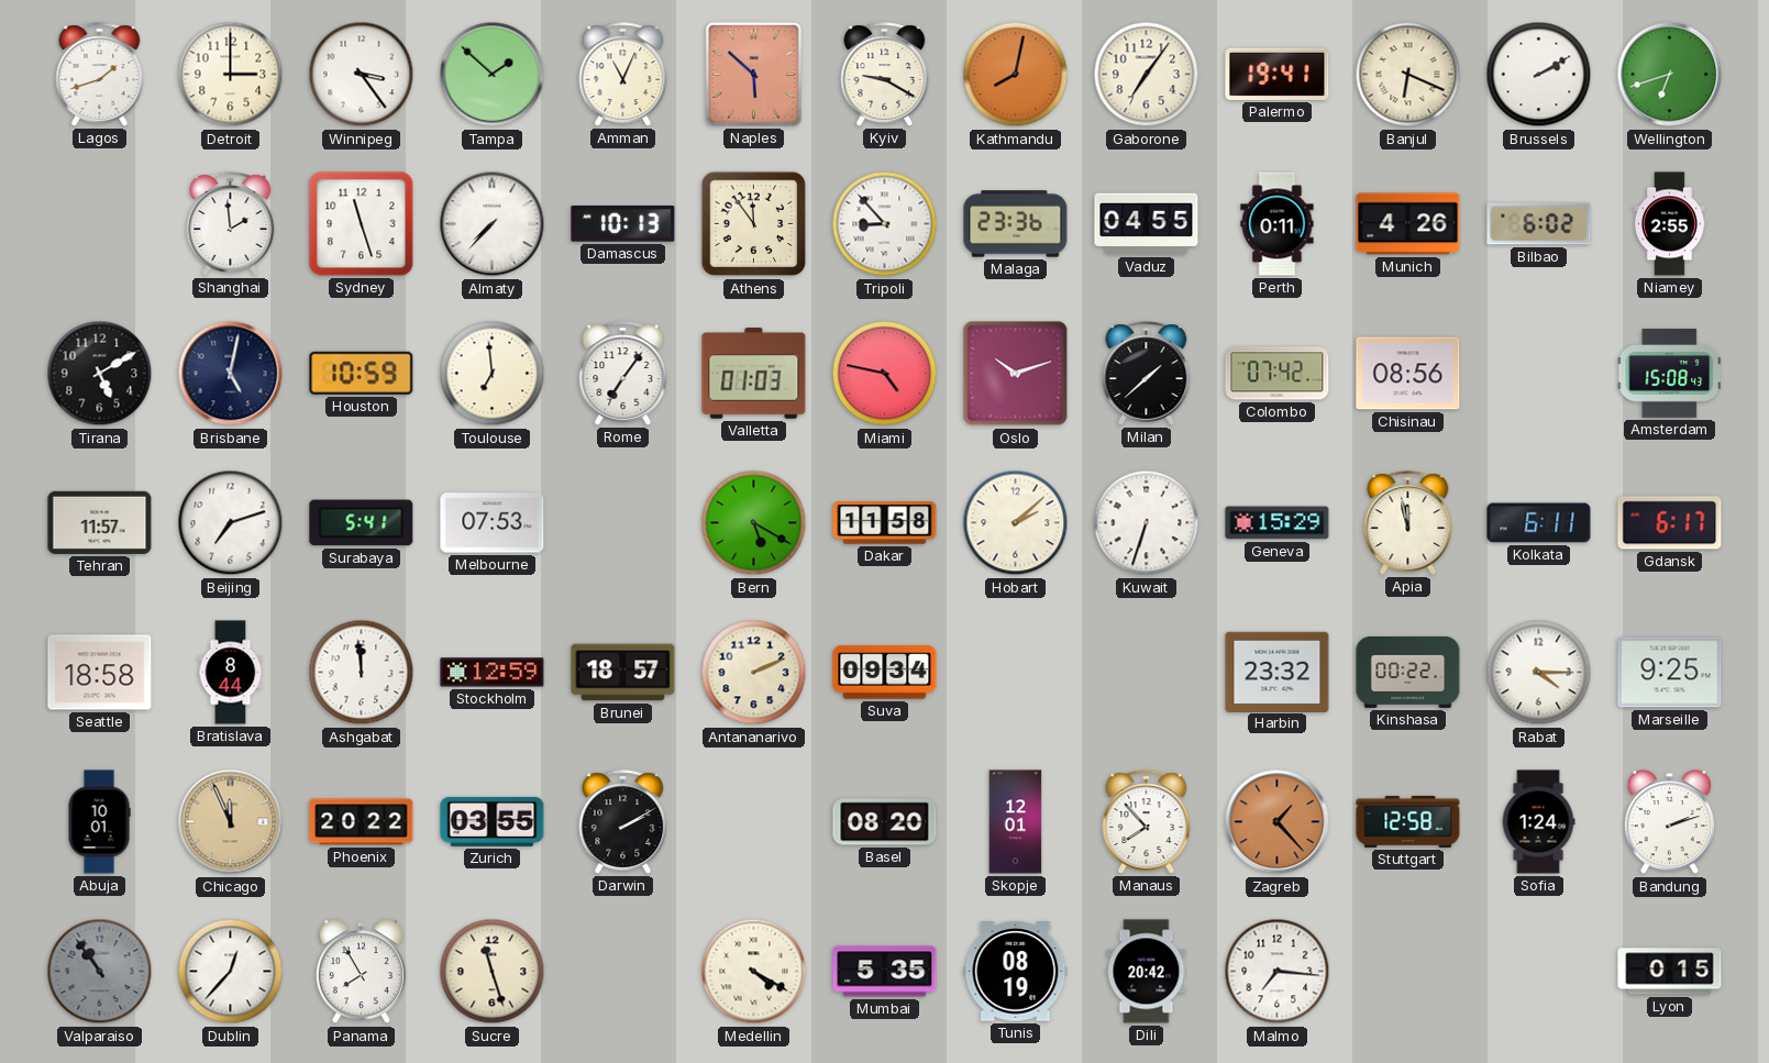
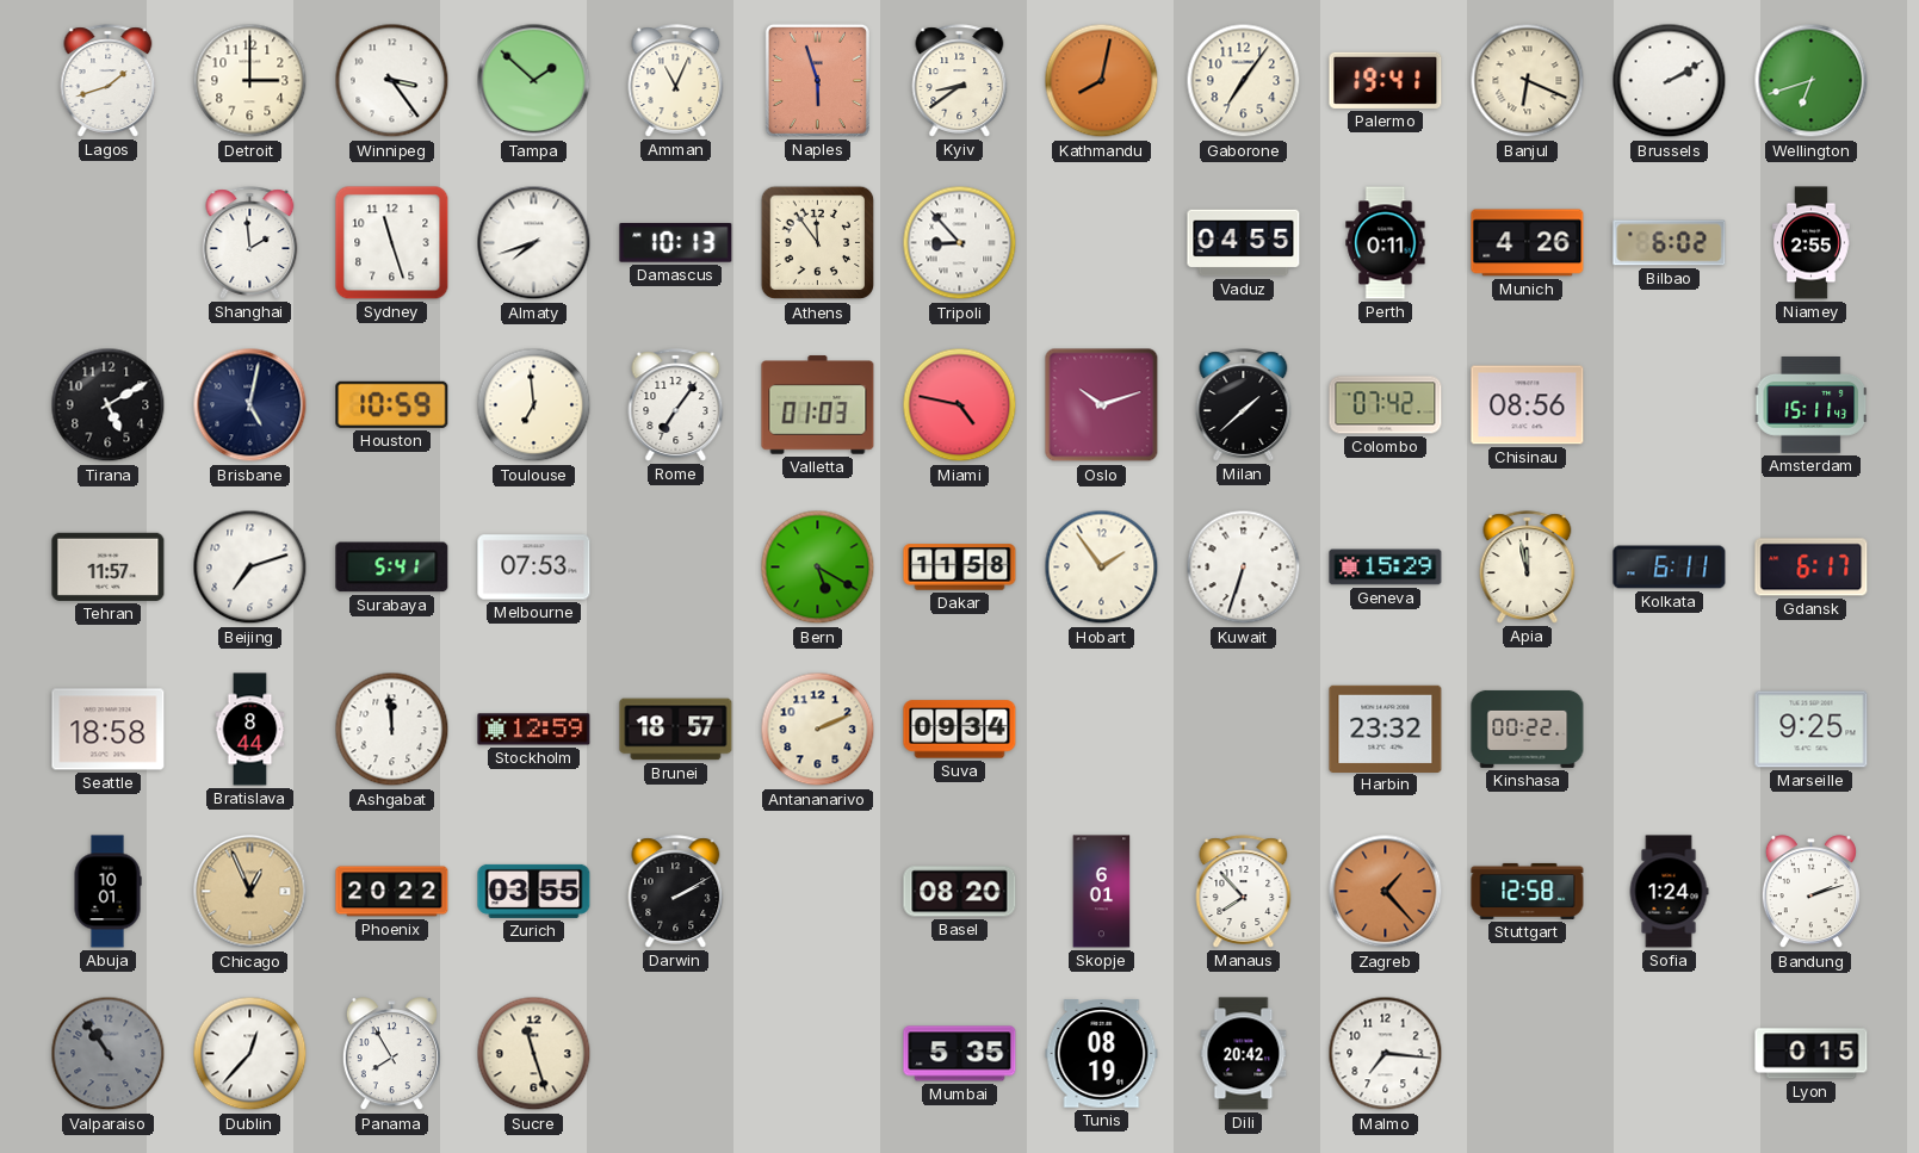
Naples: 5:52 -> 5:57
Kyiv: 9:20 -> 8:39
Almaty: 7:37 -> 7:42
Malaga: 23:36 -> none
Amsterdam: 15:08 -> 15:11
Hobart: 2:08 -> 1:54
Rabat: 4:15 -> none
Chicago: 11:56 -> 12:56
Skopje: 12:01 -> 6:01
Medellin: 4:20 -> none
